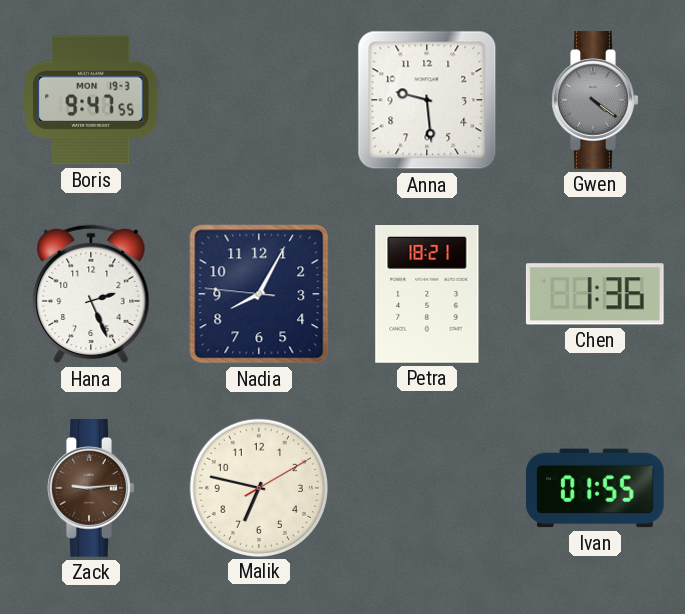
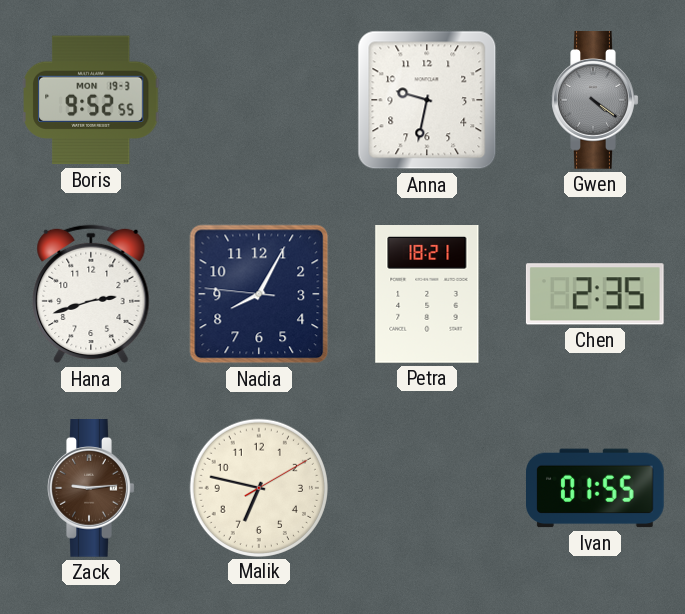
Boris: 9:47 -> 9:52
Anna: 9:29 -> 9:32
Hana: 2:26 -> 2:42
Chen: 1:36 -> 2:35
